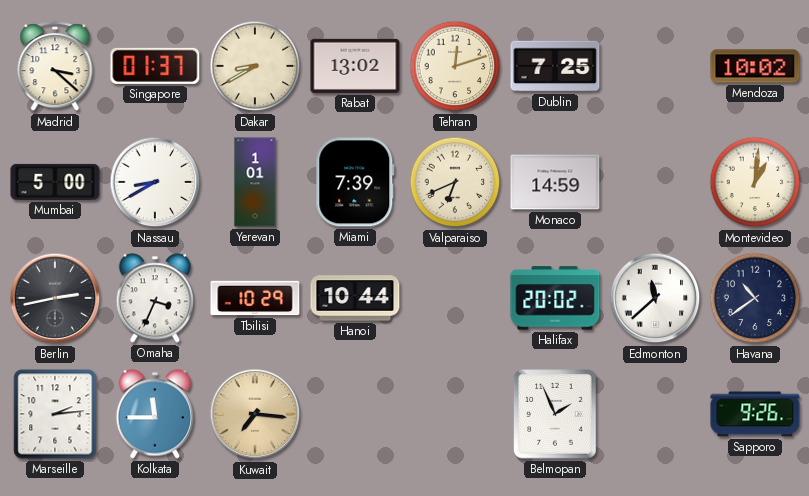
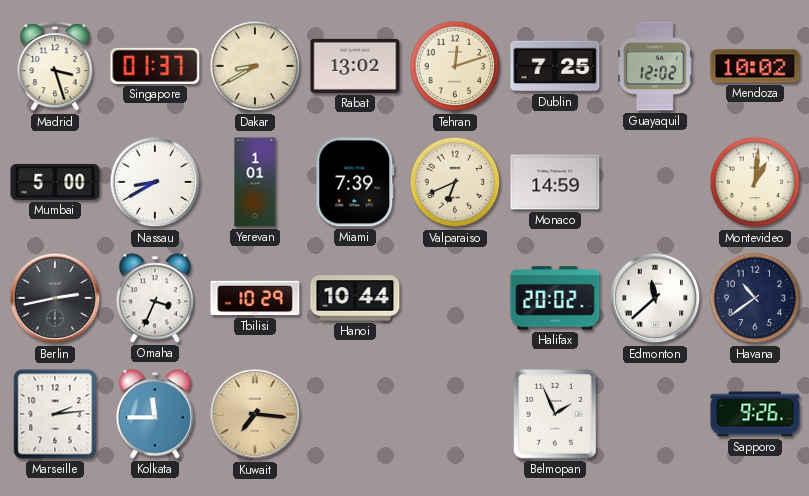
Madrid: 3:22 -> 3:27
Guayaquil: none -> 12:02
